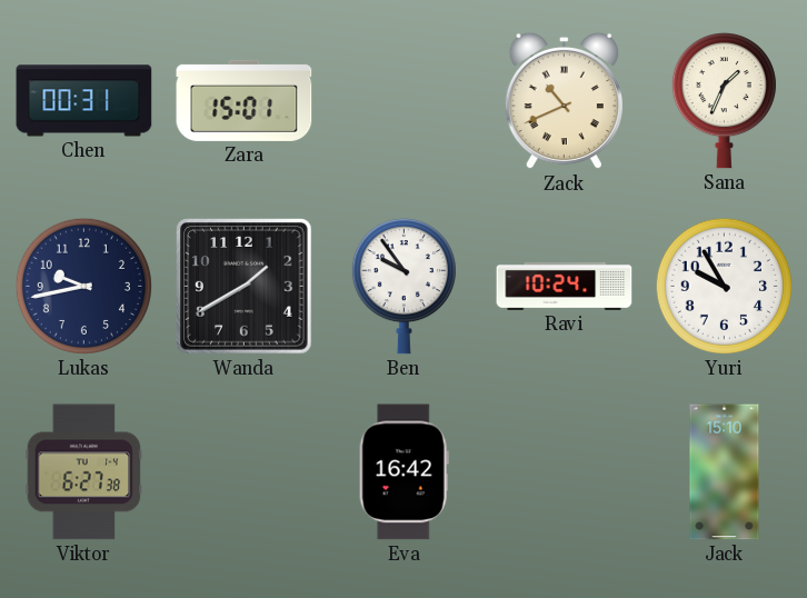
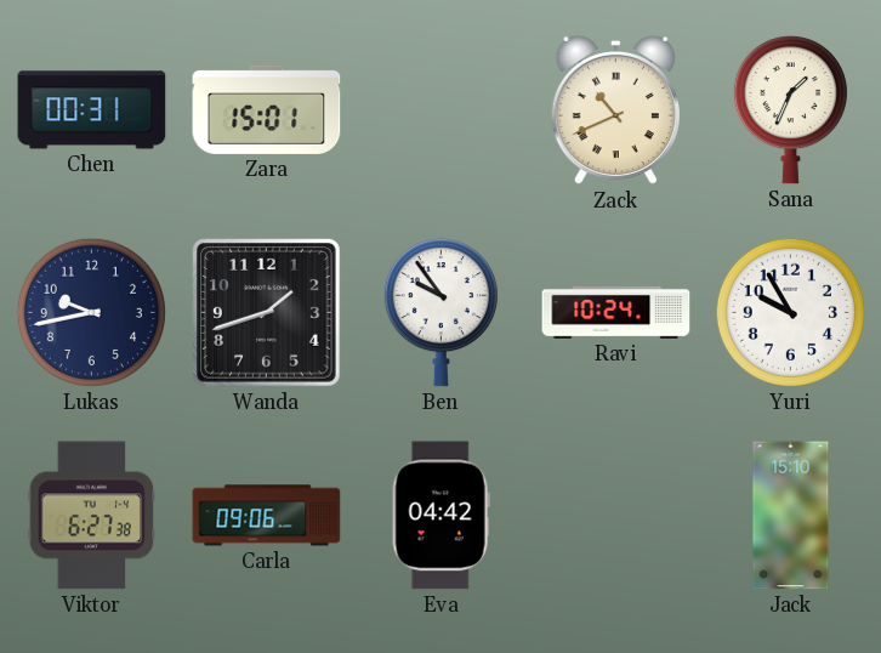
Wanda: 1:40 -> 1:42
Carla: none -> 09:06
Eva: 16:42 -> 04:42
